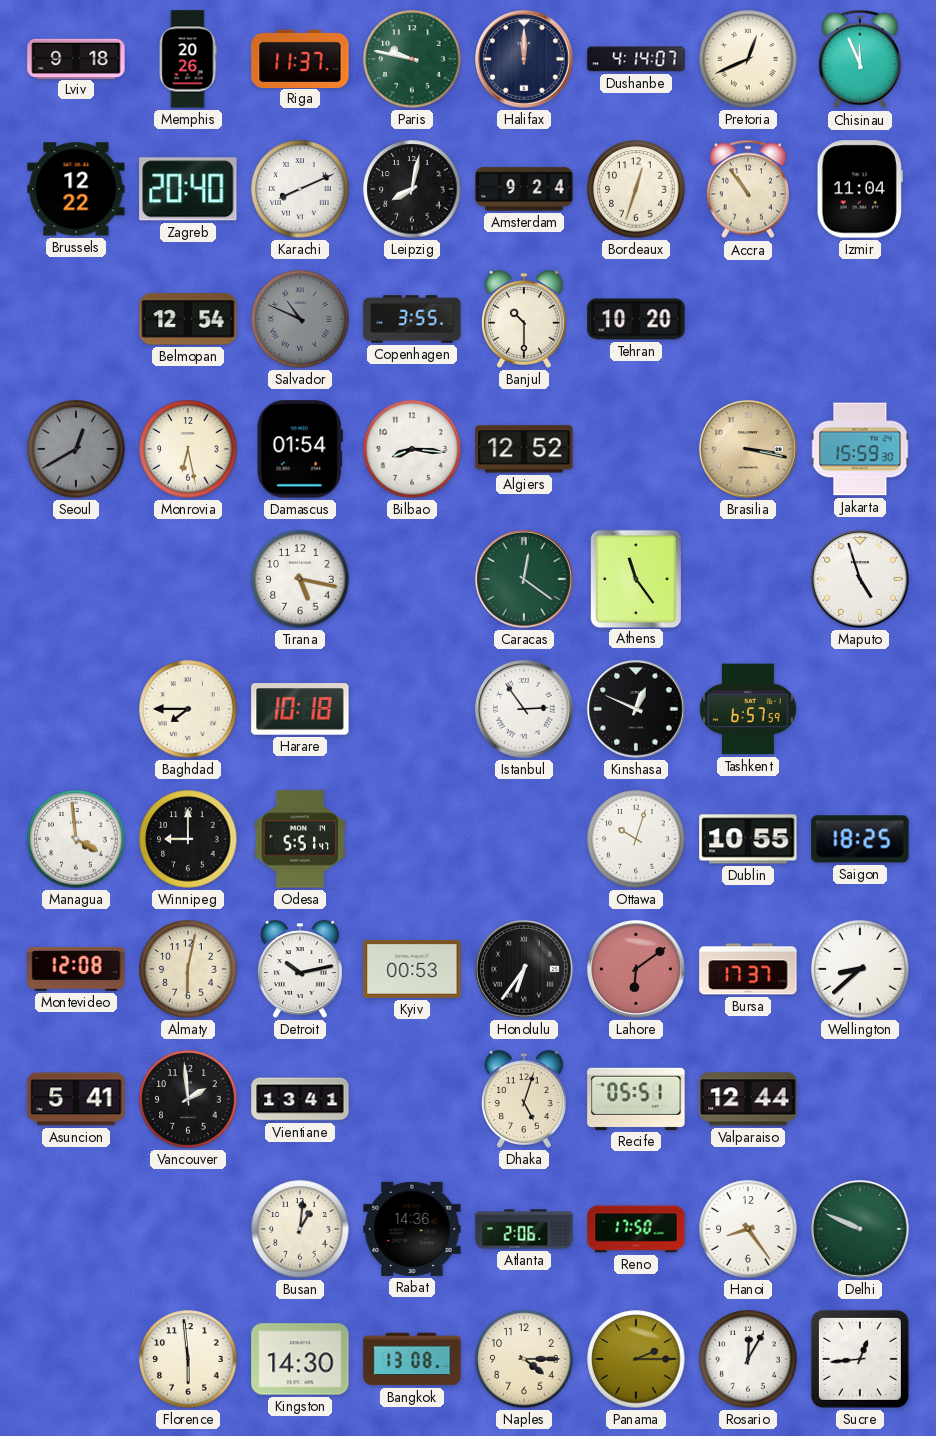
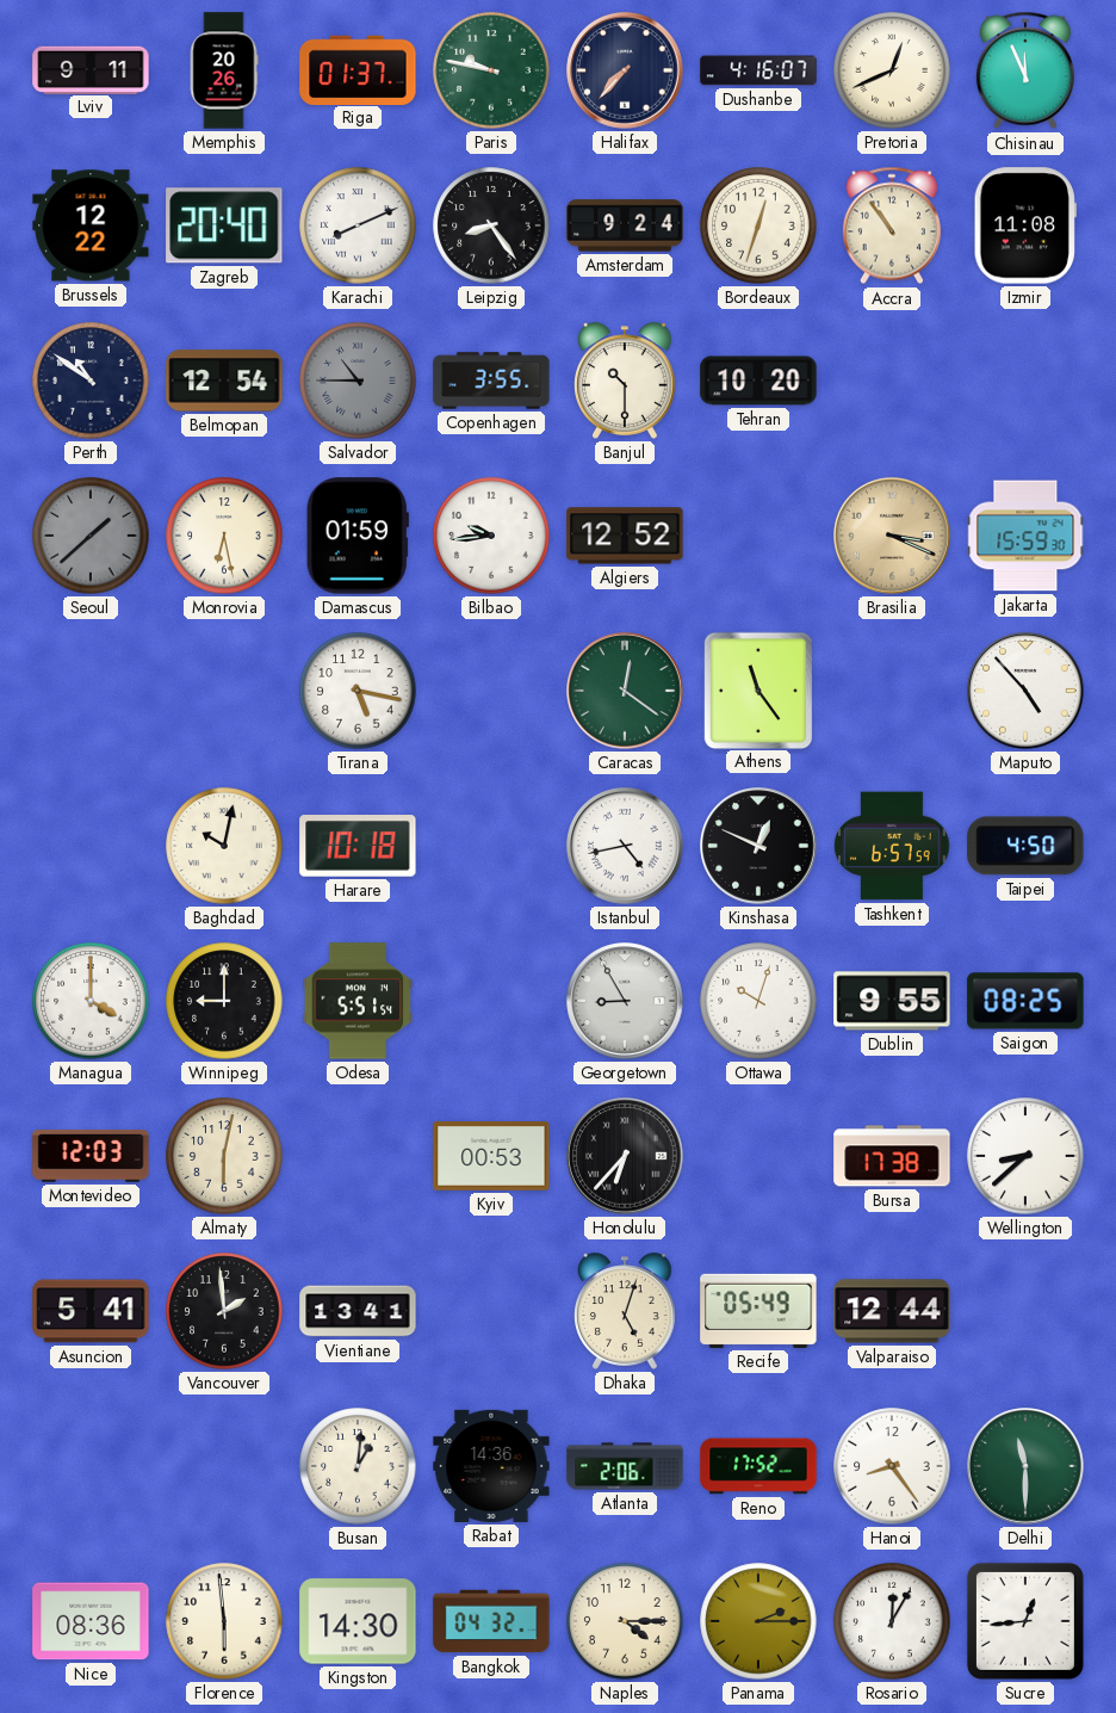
Lviv: 9:18 -> 9:11
Riga: 11:37 -> 01:37
Halifax: 12:00 -> 7:37
Dushanbe: 4:14 -> 4:16
Leipzig: 8:02 -> 8:24
Izmir: 11:04 -> 11:08
Perth: none -> 10:51
Salvador: 10:49 -> 10:45
Seoul: 12:40 -> 1:38
Damascus: 01:54 -> 01:59
Bilbao: 8:16 -> 9:44
Brasilia: 3:17 -> 3:19
Maputo: 4:57 -> 4:53
Baghdad: 7:45 -> 10:02
Istanbul: 2:54 -> 4:43
Taipei: none -> 4:50
Managua: 3:59 -> 4:00
Odesa: 5:51:47 -> 5:51:54
Georgetown: none -> 8:55
Dublin: 10:55 -> 9:55
Saigon: 18:25 -> 08:25
Montevideo: 12:08 -> 12:03
Detroit: 10:13 -> none
Honolulu: 6:36 -> 6:37
Lahore: 6:09 -> none
Bursa: 17:37 -> 17:38
Recife: 05:51 -> 05:49
Reno: 17:50 -> 17:52
Delhi: 9:49 -> 11:30
Nice: none -> 08:36
Bangkok: 13:08 -> 04:32
